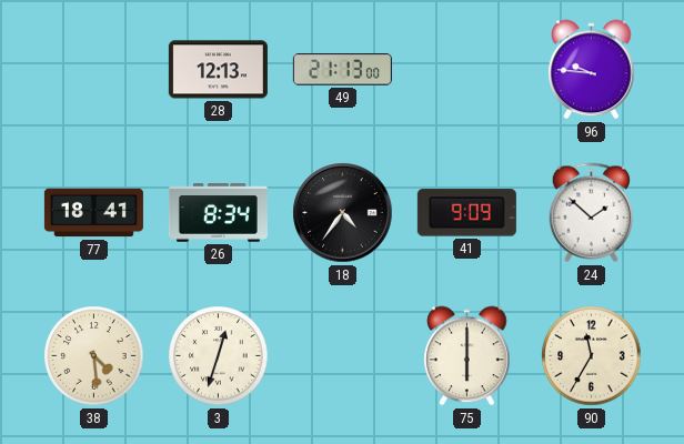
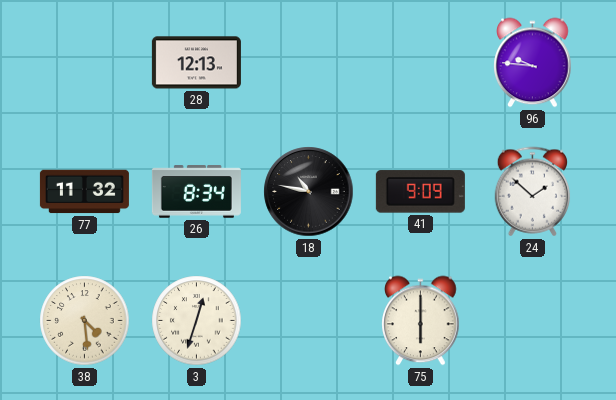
49: 21:13 -> none
77: 18:41 -> 11:32
18: 4:36 -> 10:47
90: 11:35 -> none
